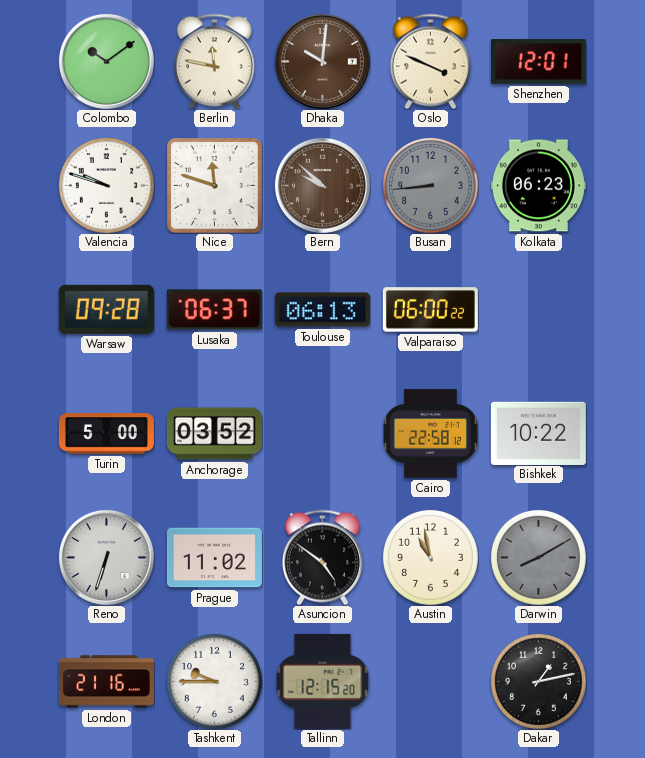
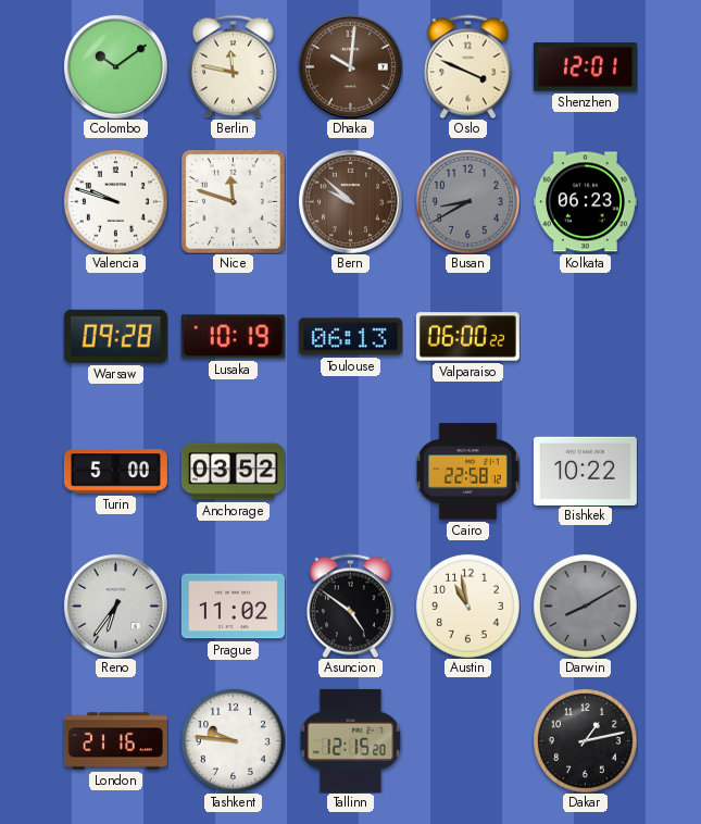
Busan: 8:44 -> 8:40
Lusaka: 06:37 -> 10:19
Reno: 6:33 -> 6:36
Tashkent: 9:45 -> 9:46
